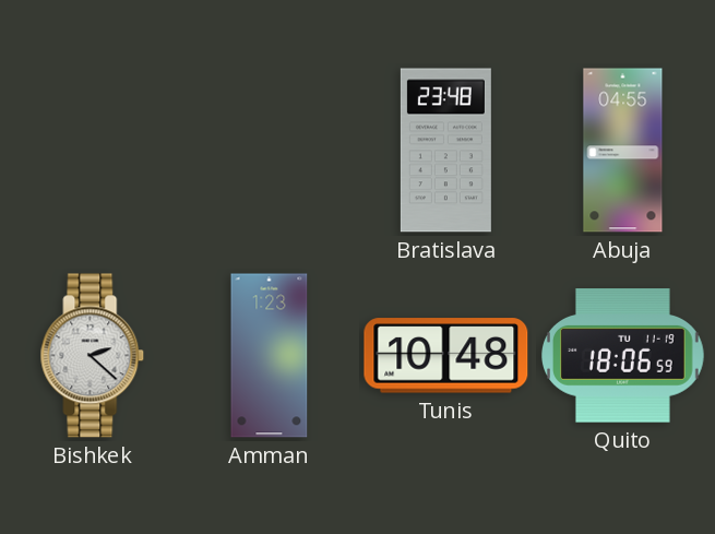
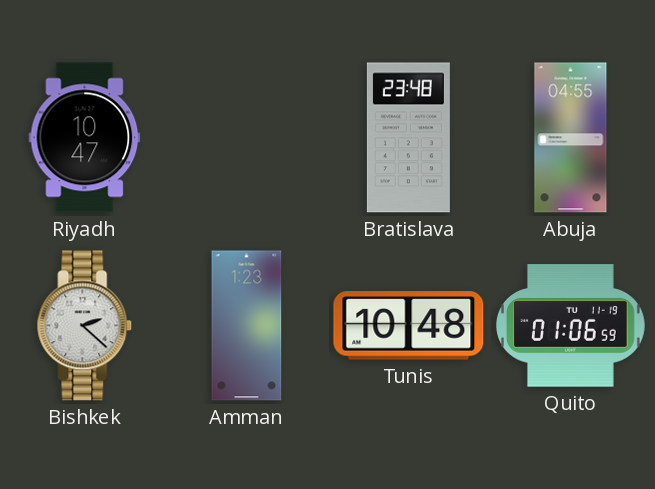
Riyadh: none -> 10:47
Quito: 18:06 -> 01:06
